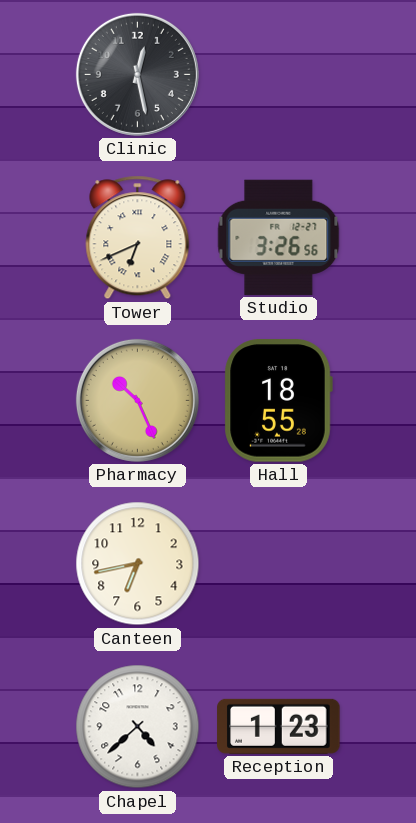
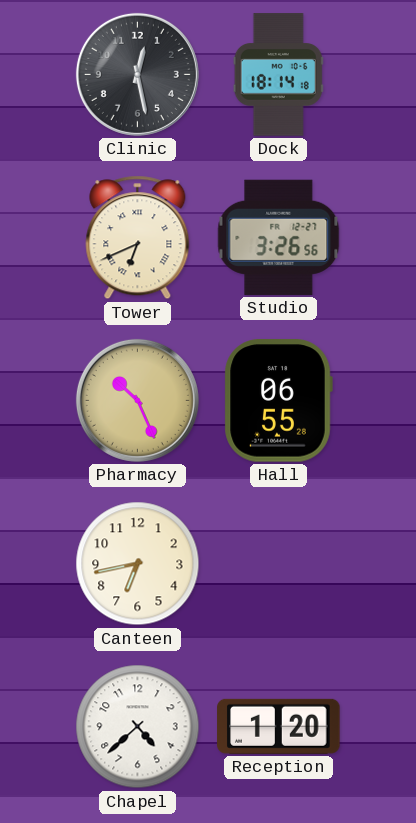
Dock: none -> 18:14
Hall: 18:55 -> 06:55
Reception: 1:23 -> 1:20
